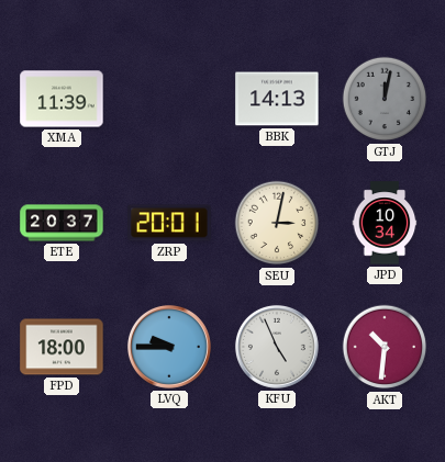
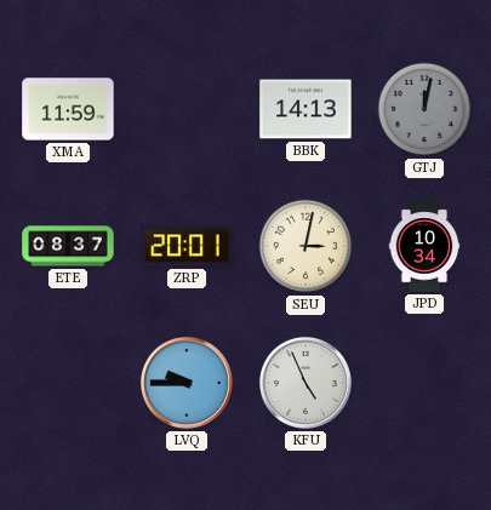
XMA: 11:39 -> 11:59
ETE: 20:37 -> 08:37
FPD: 18:00 -> none
AKT: 10:31 -> none
